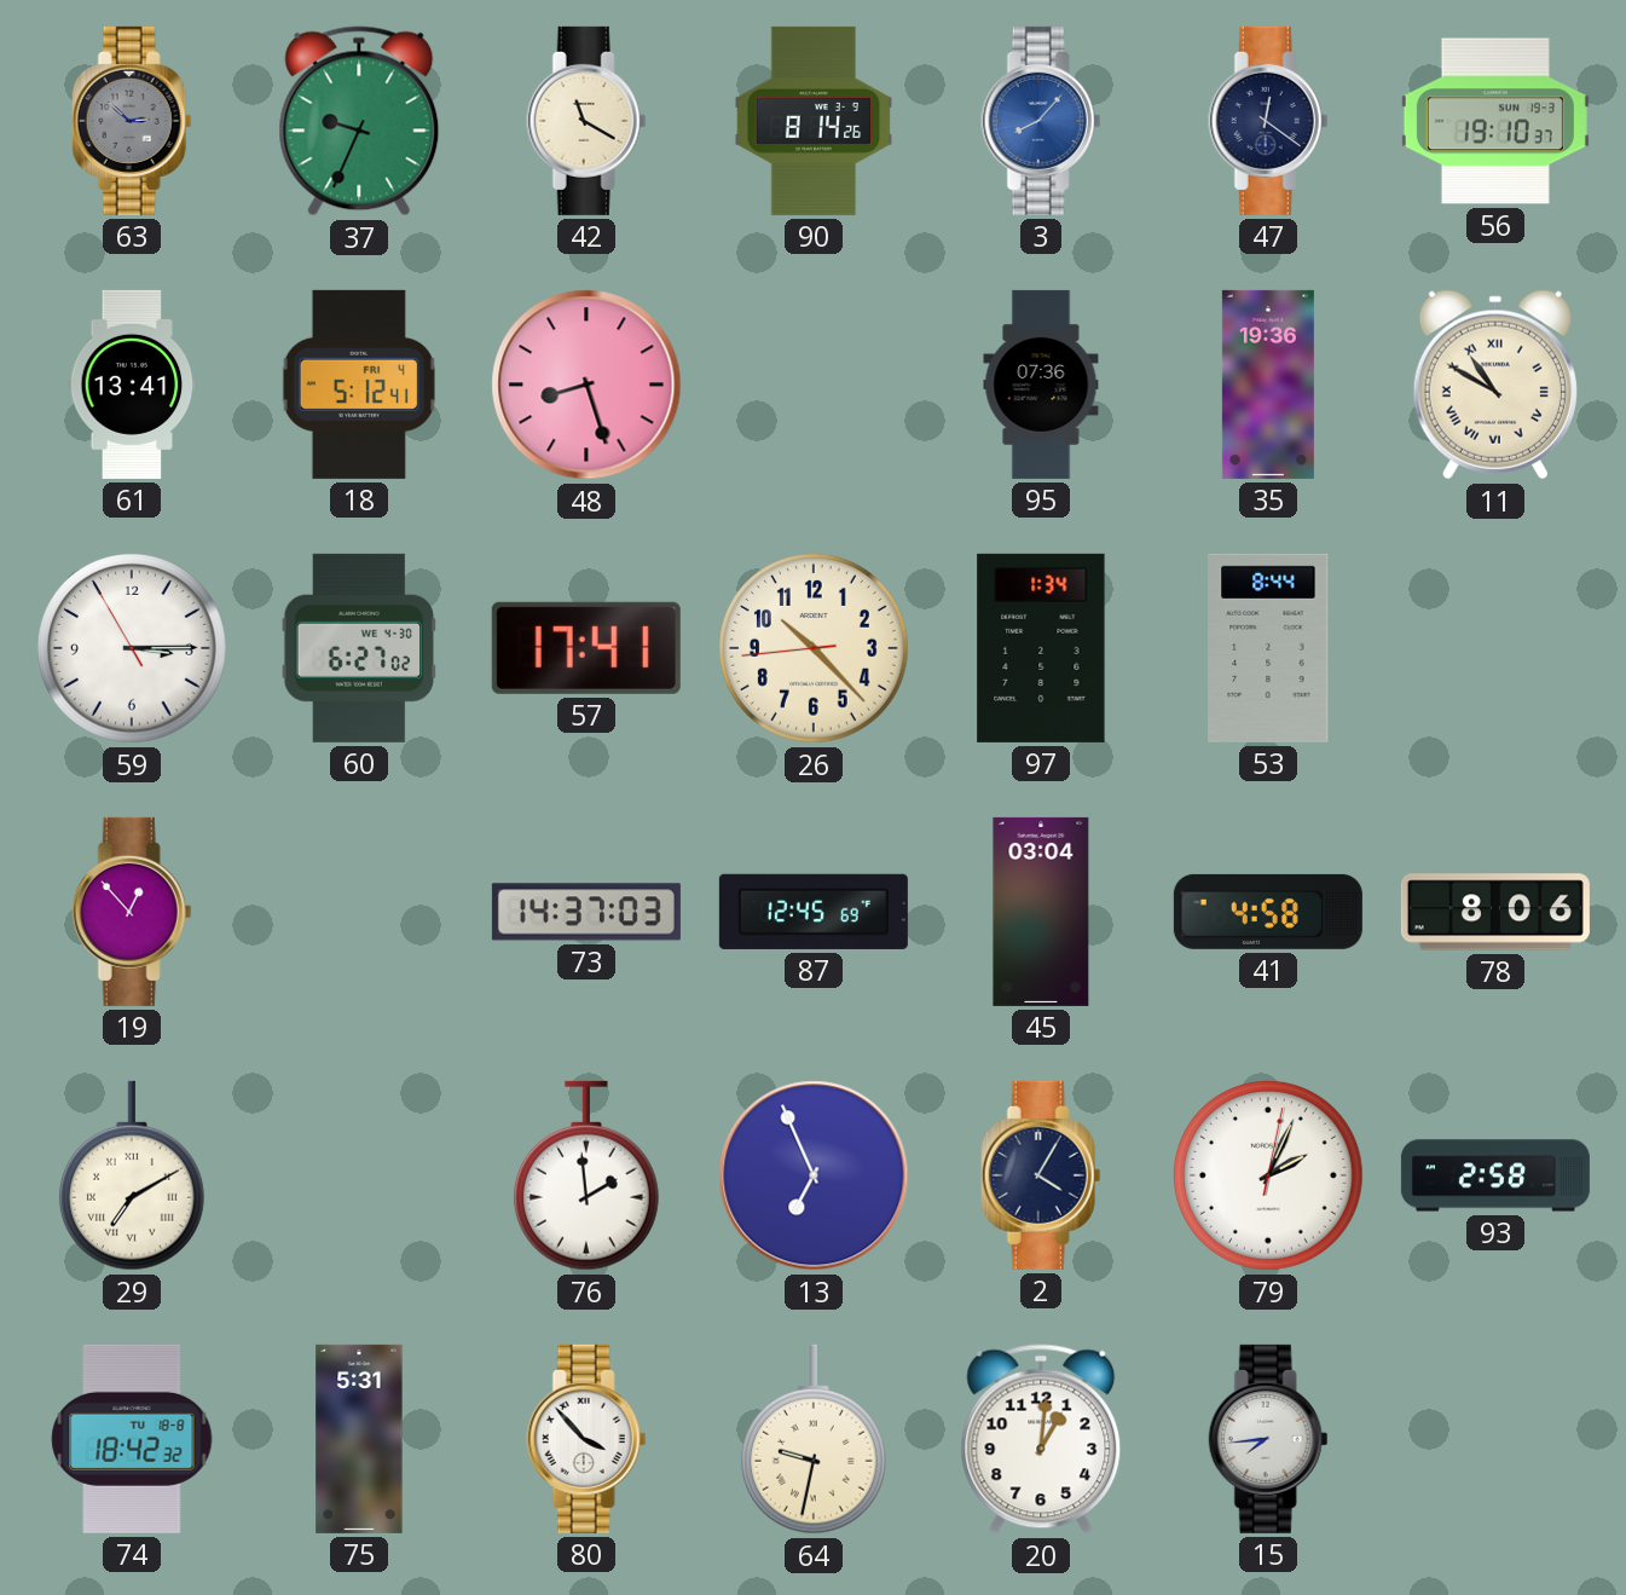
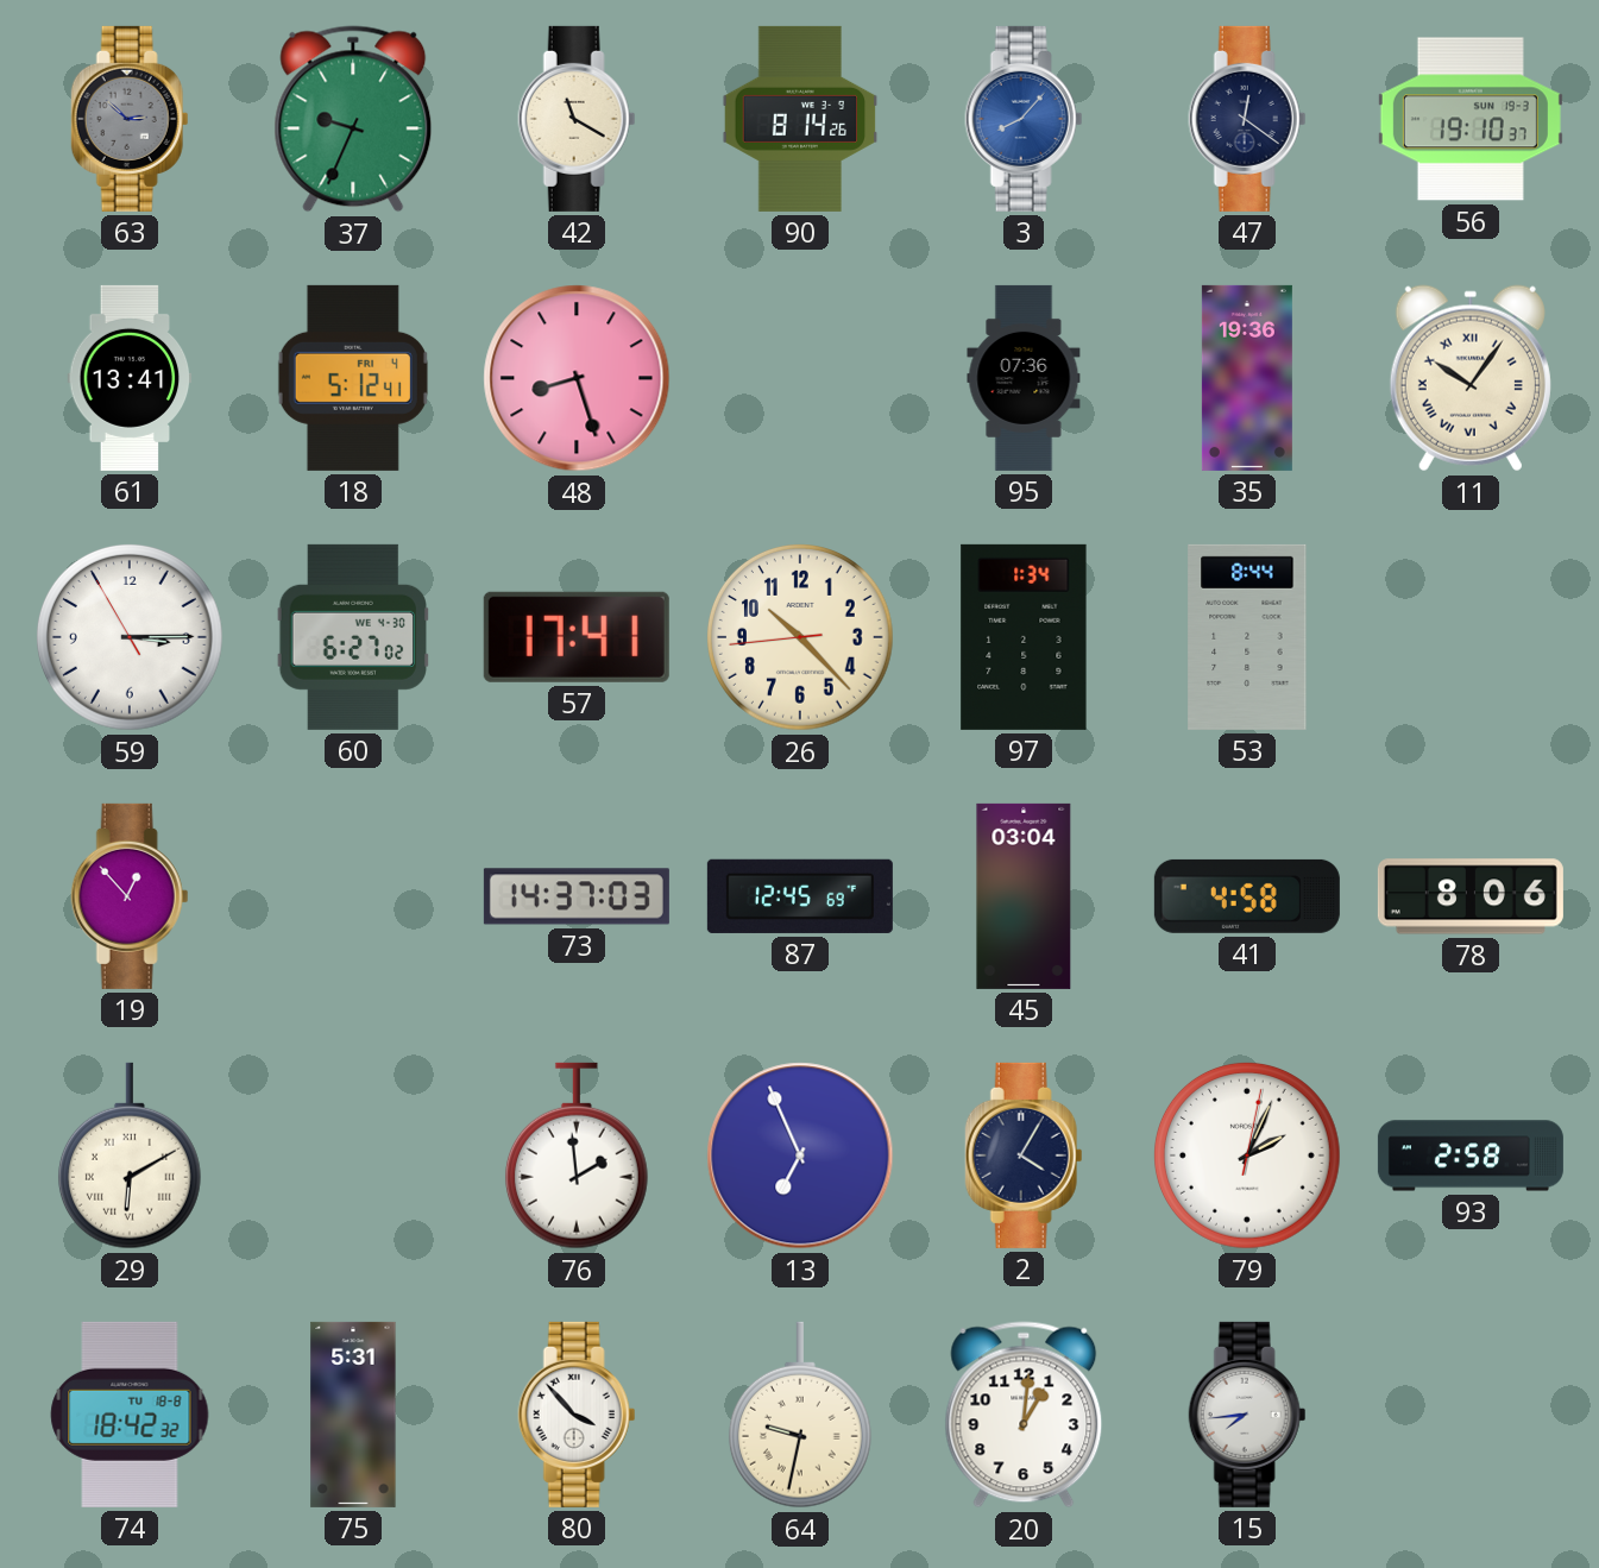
11: 10:50 -> 10:06
29: 7:10 -> 6:10
